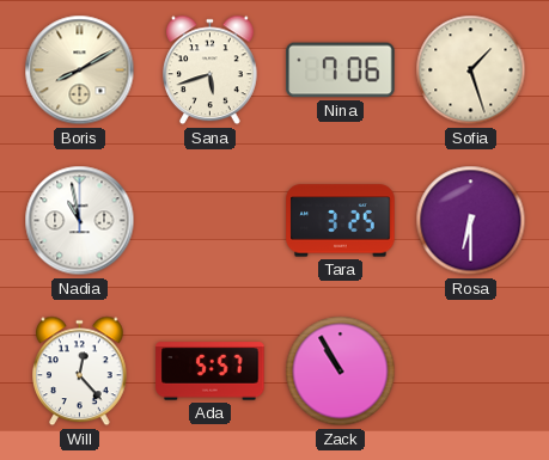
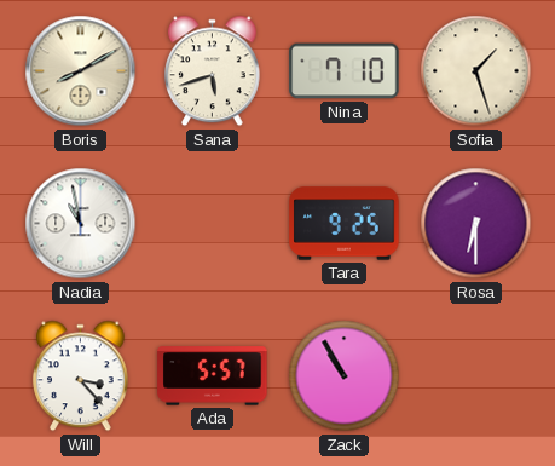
Nina: 7:06 -> 7:10
Tara: 3:25 -> 9:25
Will: 12:23 -> 3:23
